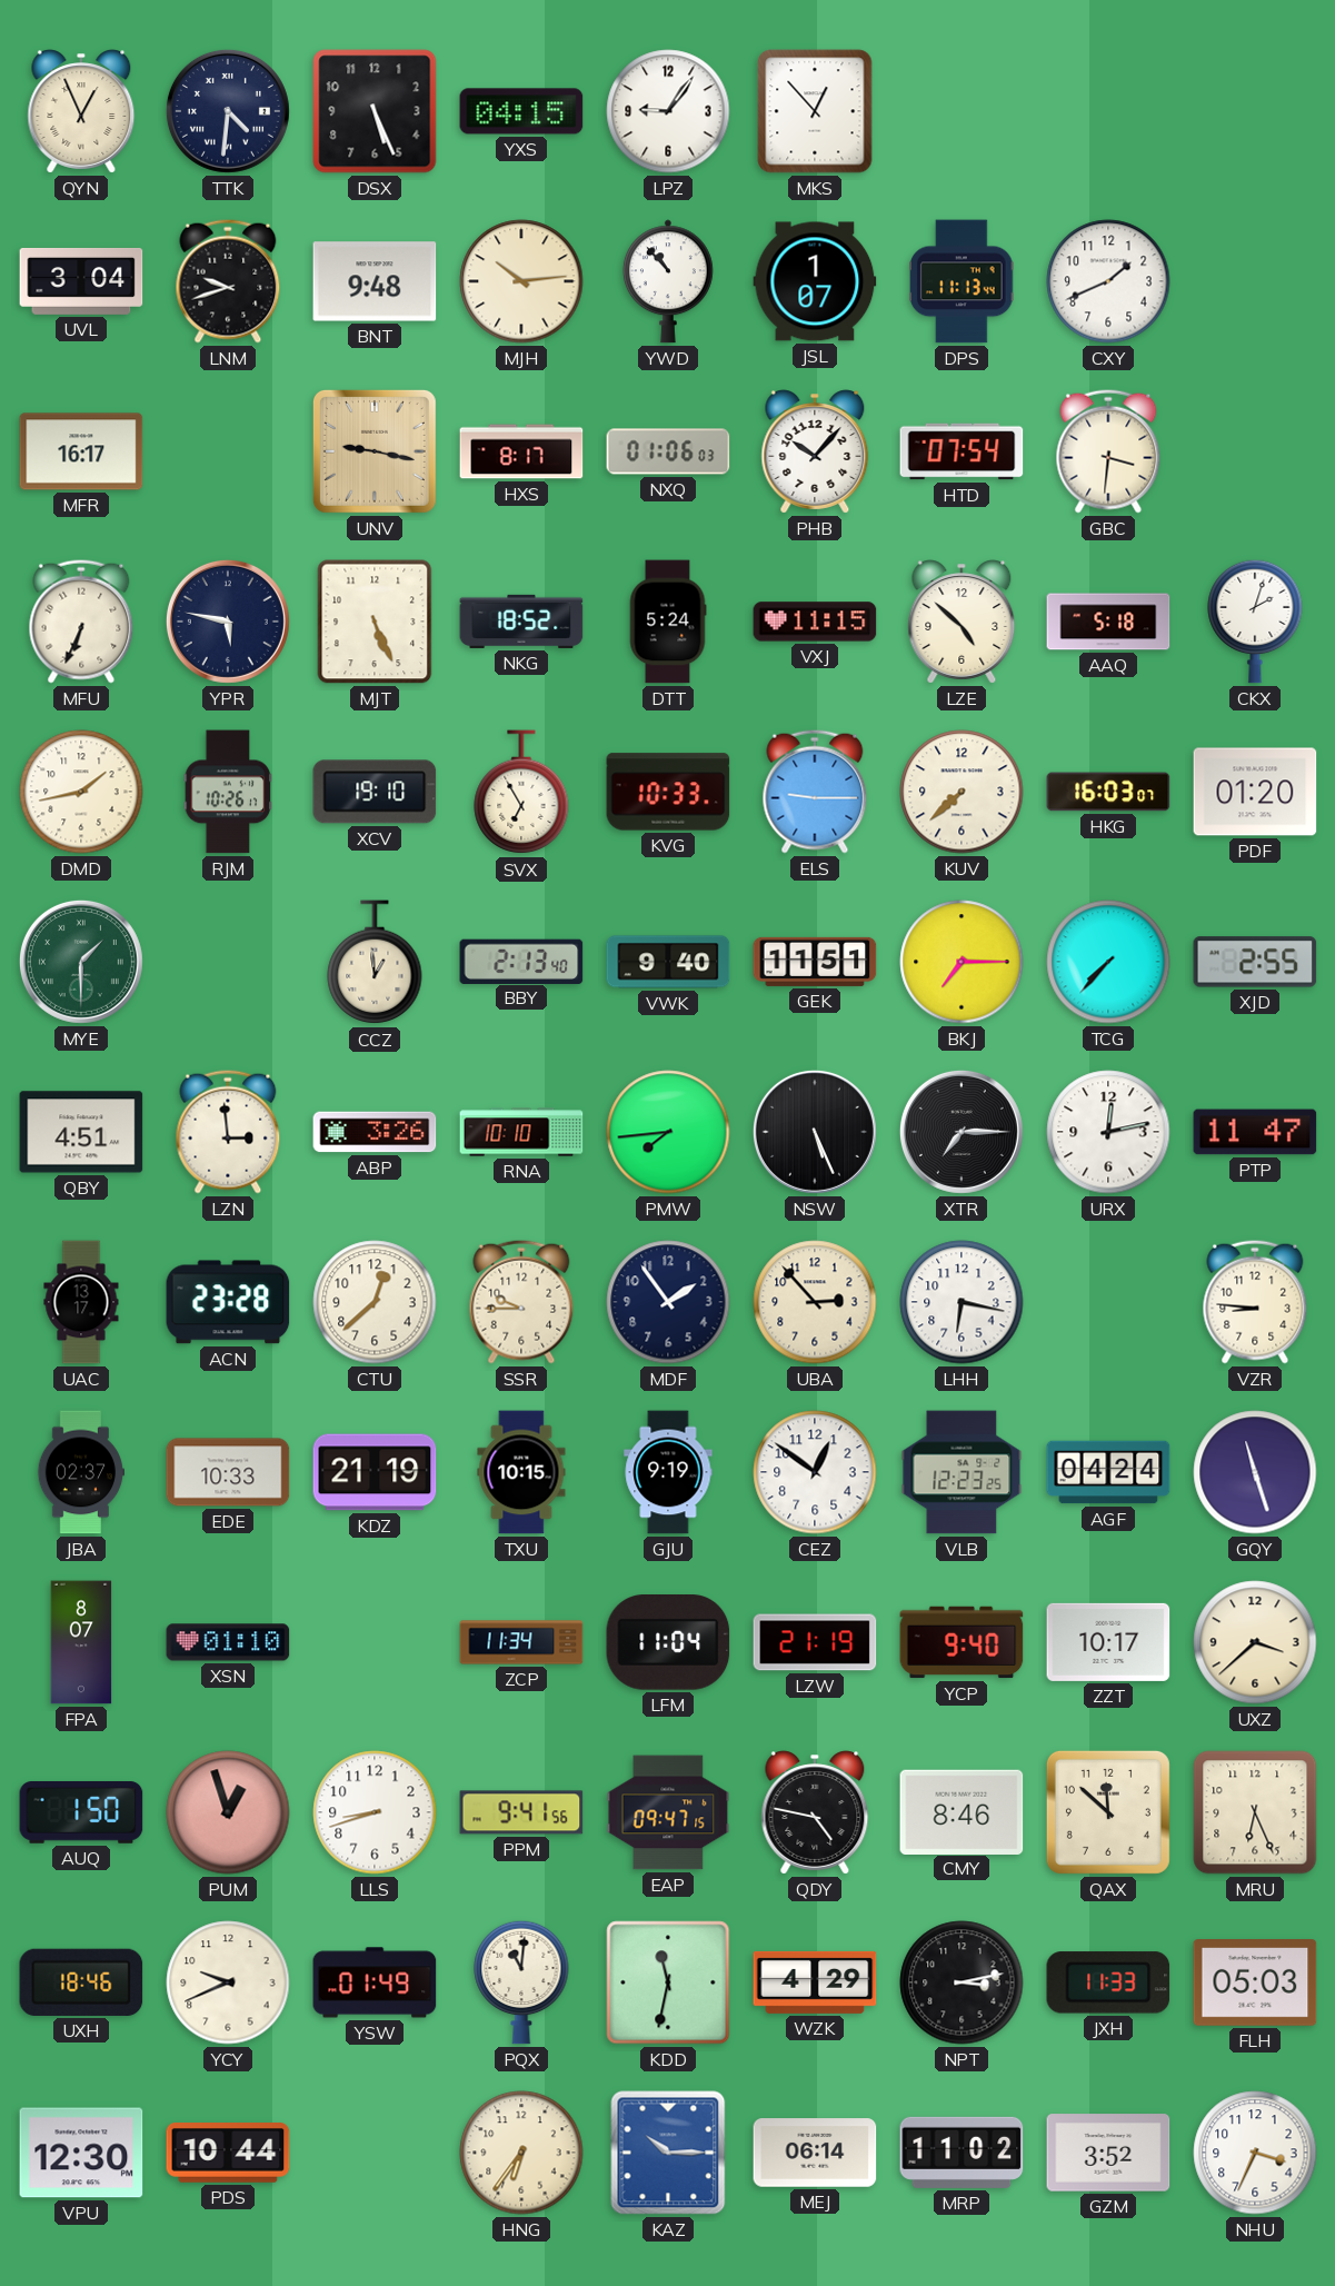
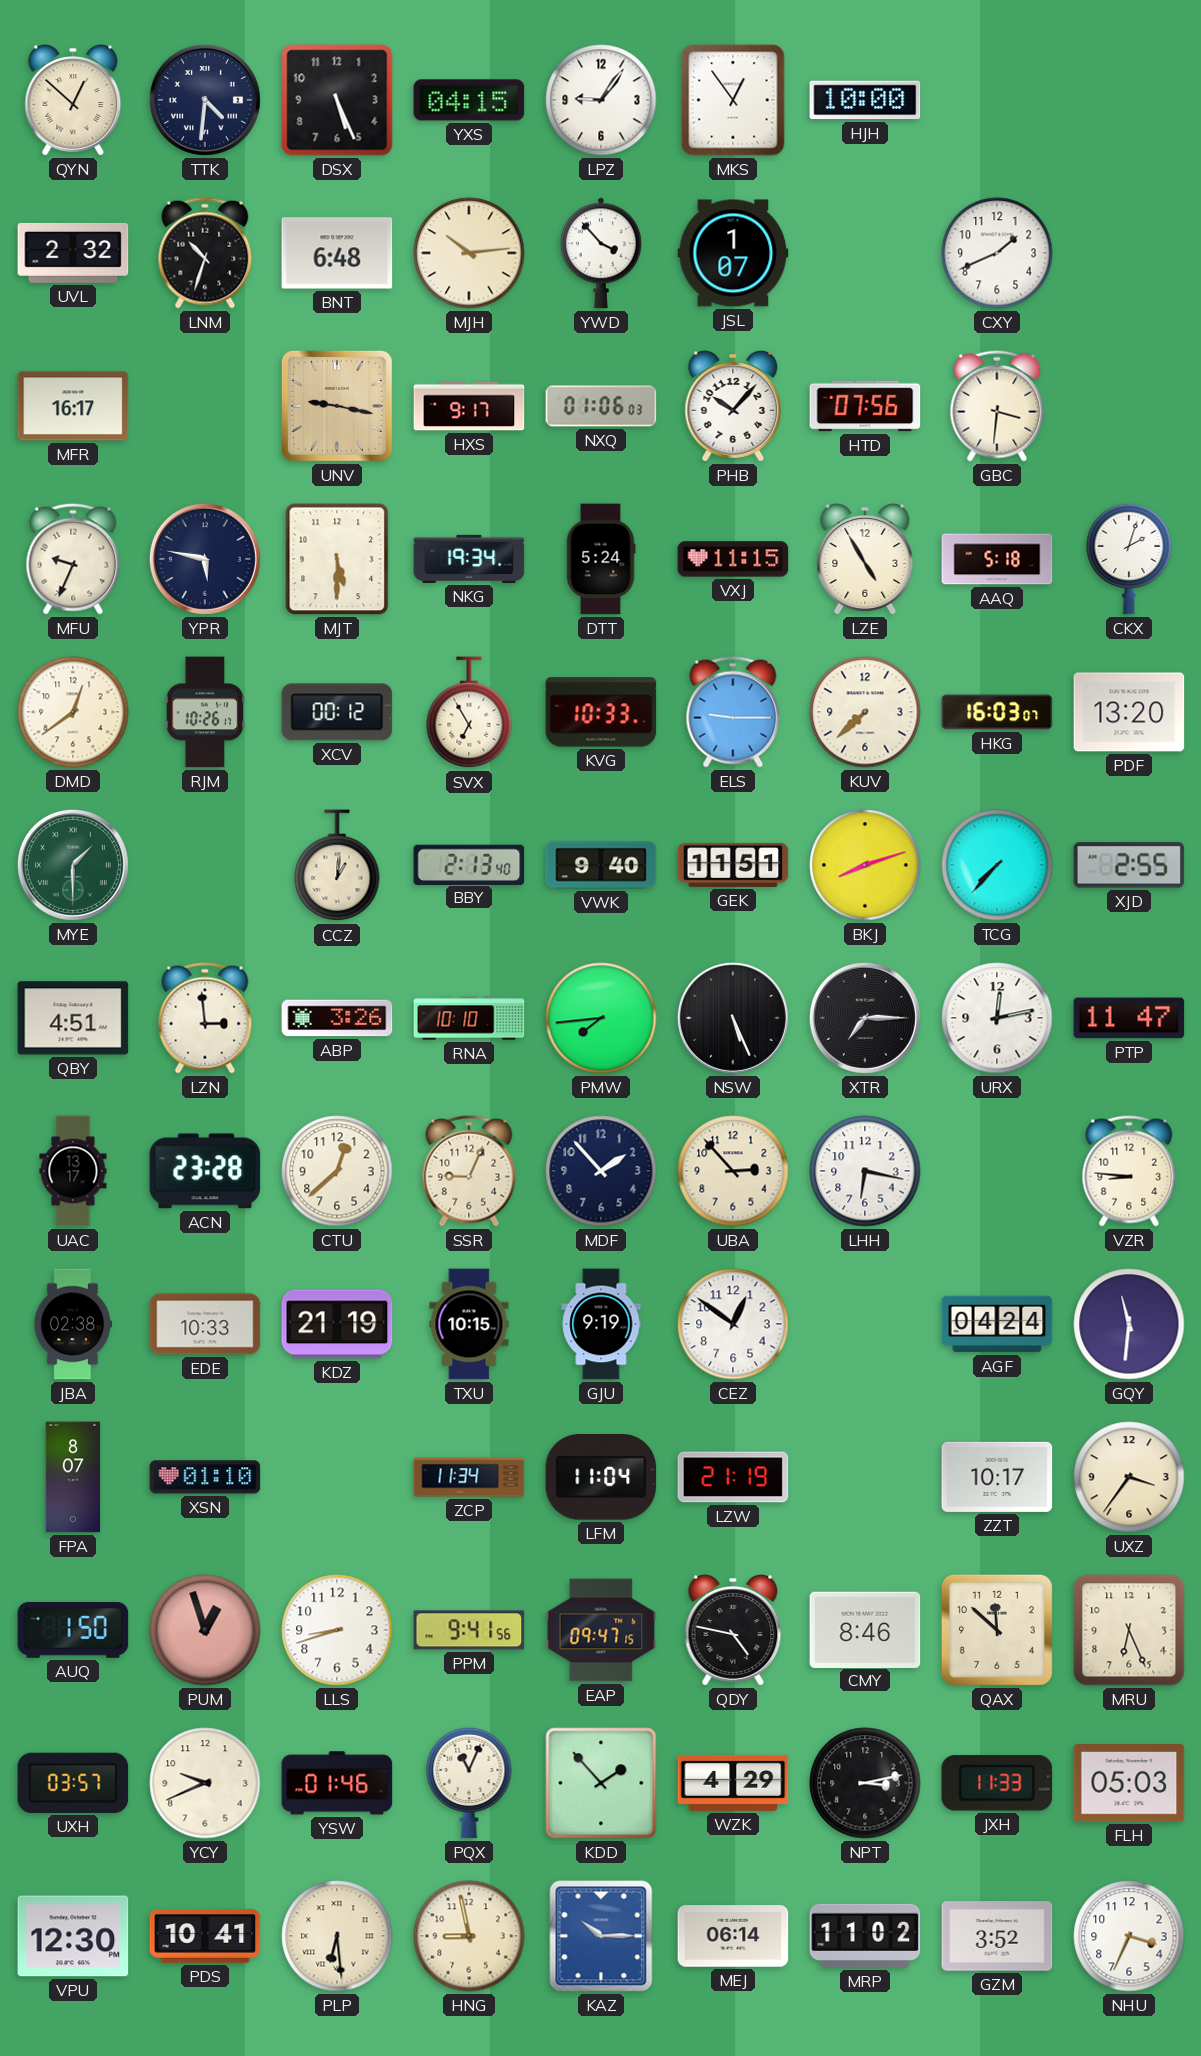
QYN: 12:56 -> 12:52
MKS: 12:53 -> 12:54
HJH: none -> 10:00
UVL: 3:04 -> 2:32
LNM: 9:42 -> 10:33
BNT: 9:48 -> 6:48
YWD: 10:53 -> 3:53
DPS: 11:13 -> none
HXS: 8:17 -> 9:17
HTD: 07:54 -> 07:56
MFU: 6:34 -> 9:34
MJT: 5:26 -> 5:30
NKG: 18:52 -> 19:34
LZE: 4:52 -> 4:55
DMD: 1:43 -> 12:39
XCV: 19:10 -> 00:12
PDF: 01:20 -> 13:20
CCZ: 12:59 -> 1:01
BKJ: 7:15 -> 8:12
SSR: 9:45 -> 9:04
MDF: 1:54 -> 1:53
JBA: 02:37 -> 02:38
VLB: 12:23 -> none
GQY: 11:27 -> 11:31
YCP: 9:40 -> none
UXZ: 3:38 -> 3:36
UXH: 18:46 -> 03:57
YSW: 01:49 -> 01:46
PQX: 11:01 -> 11:04
KDD: 11:32 -> 1:53
PDS: 10:44 -> 10:41
PLP: none -> 6:29
HNG: 6:36 -> 8:58
